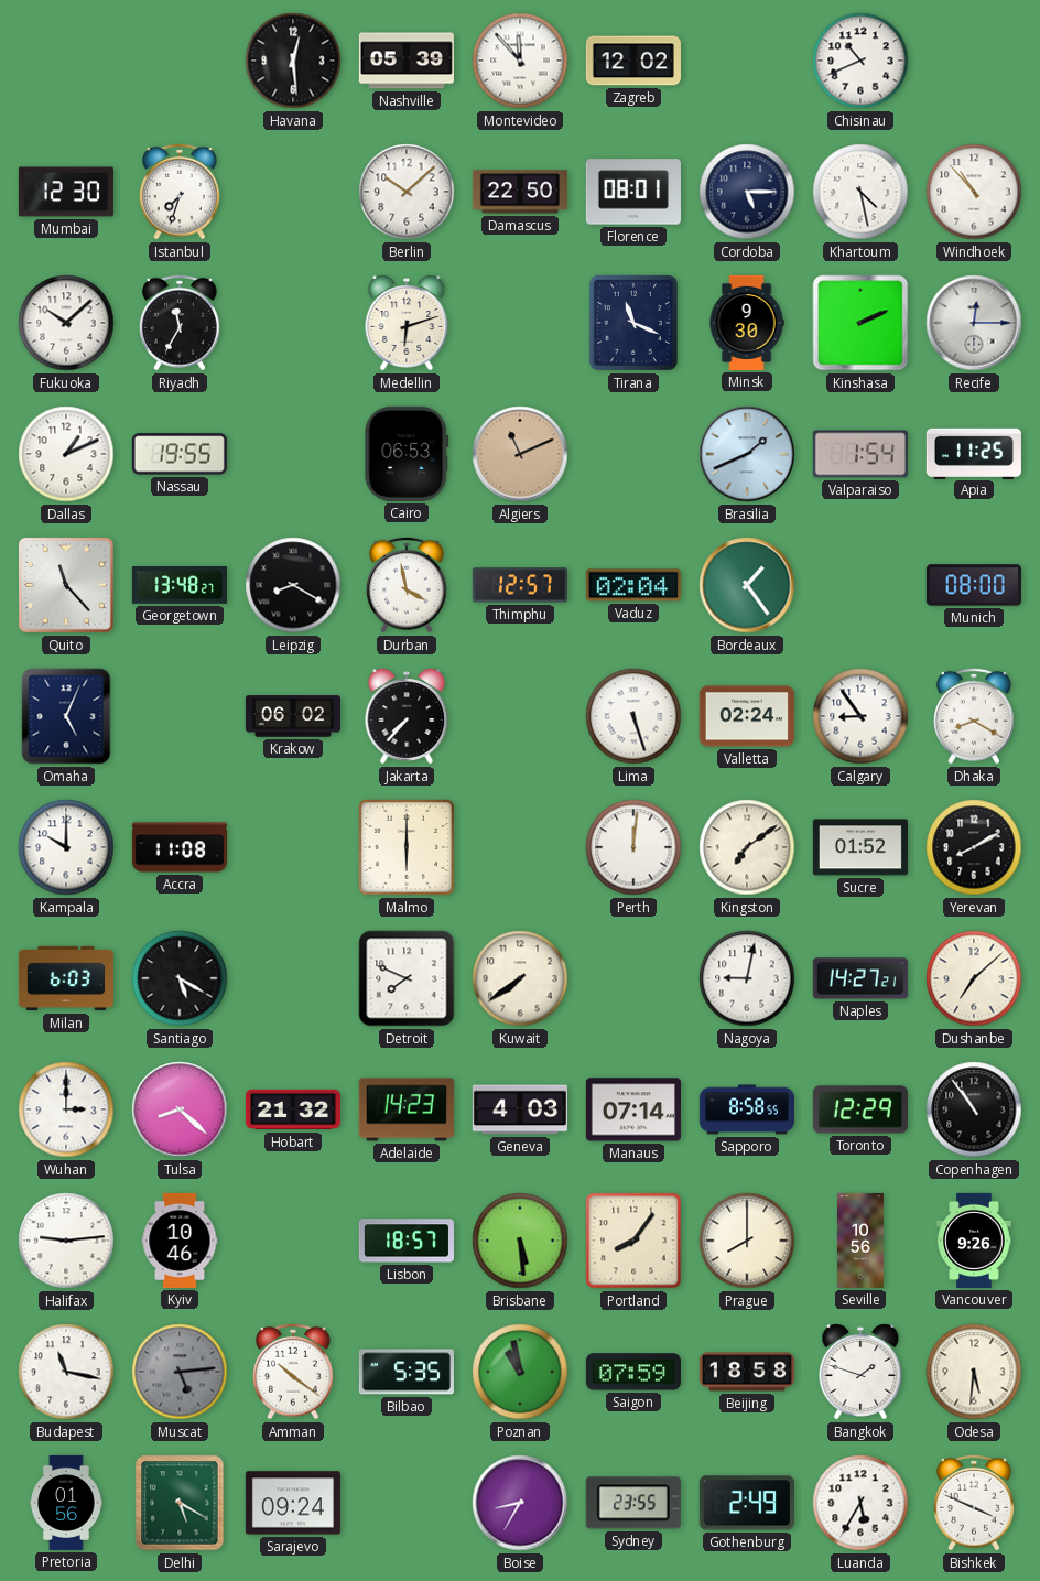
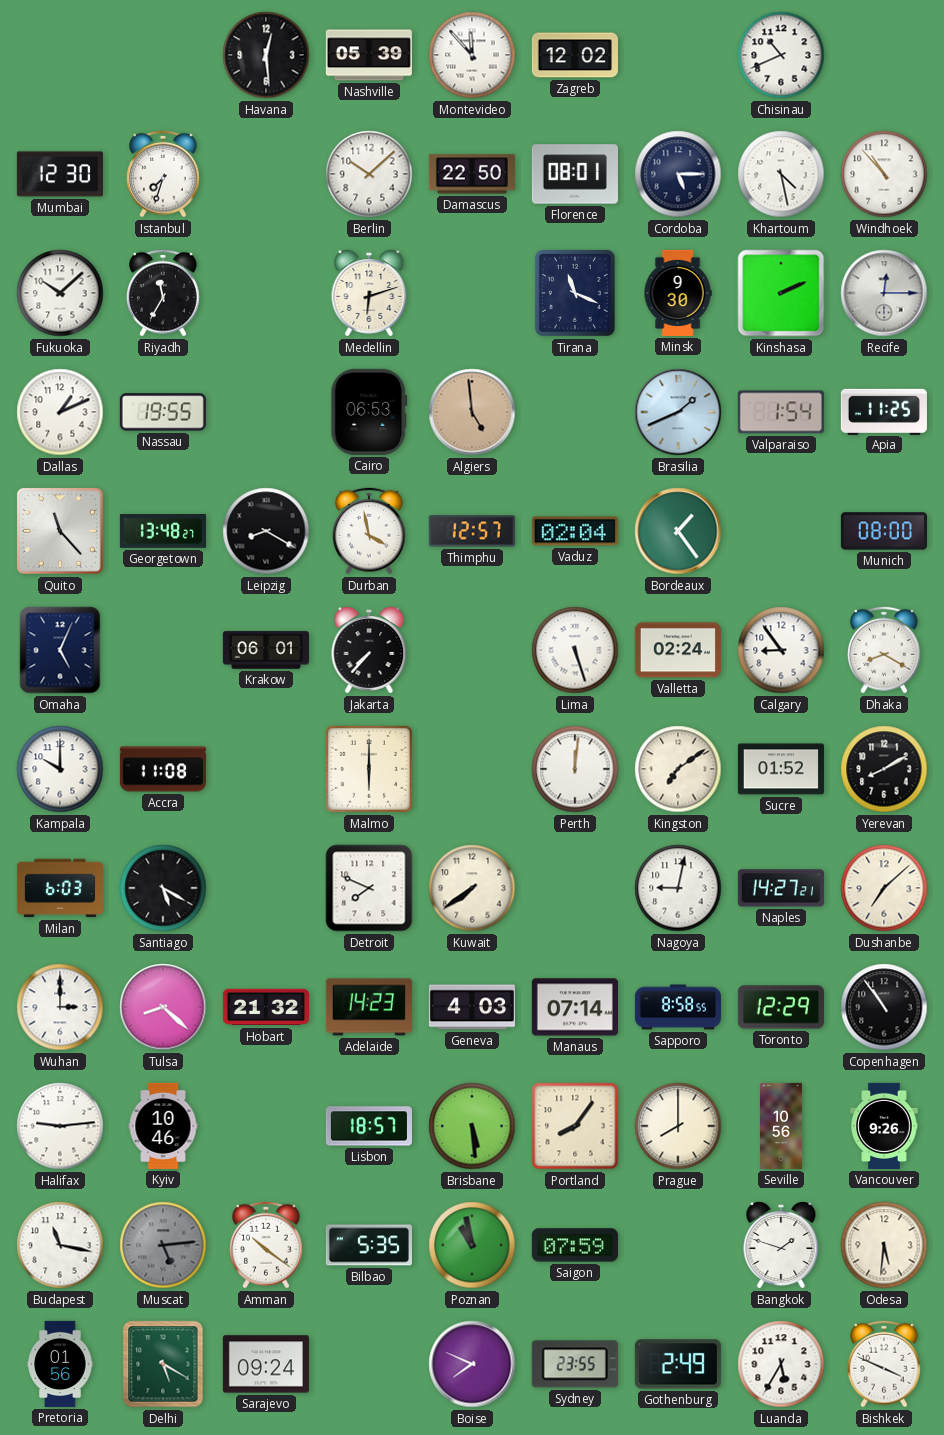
Algiers: 11:11 -> 4:59
Krakow: 06:02 -> 06:01
Beijing: 18:58 -> none
Boise: 8:35 -> 7:49
